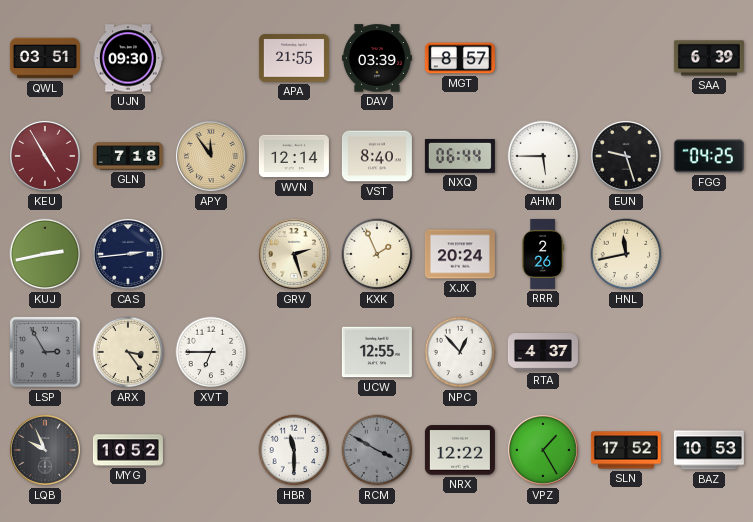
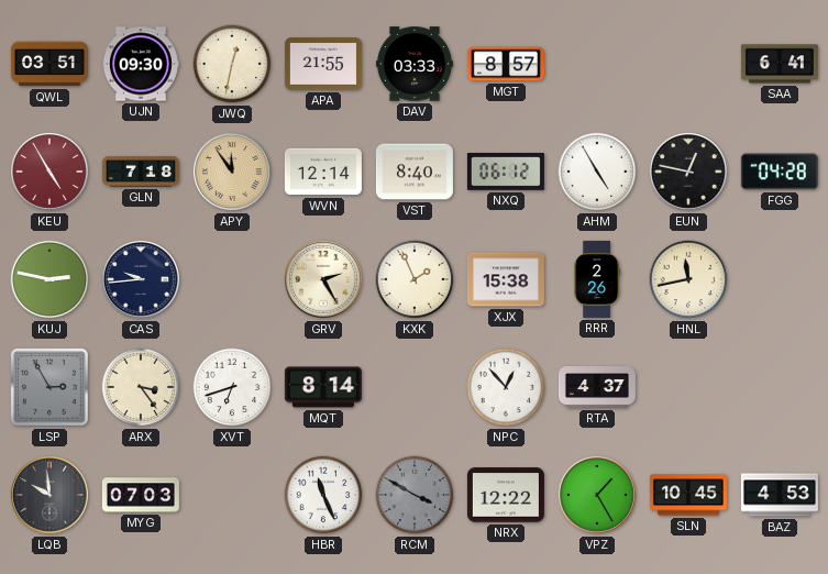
JWQ: none -> 12:32
DAV: 03:39 -> 03:33
SAA: 6:39 -> 6:41
NXQ: 06:44 -> 06:12
AHM: 5:45 -> 4:55
EUN: 9:27 -> 12:47
FGG: 04:25 -> 04:28
KUJ: 2:43 -> 2:47
CAS: 2:44 -> 9:44
GRV: 2:27 -> 2:25
XJX: 20:24 -> 15:38
XVT: 6:45 -> 6:42
MQT: none -> 8:14
UCW: 12:55 -> none
LQB: 9:56 -> 9:59
MYG: 10:52 -> 07:03
HBR: 11:30 -> 11:26
SLN: 17:52 -> 10:45
BAZ: 10:53 -> 4:53
